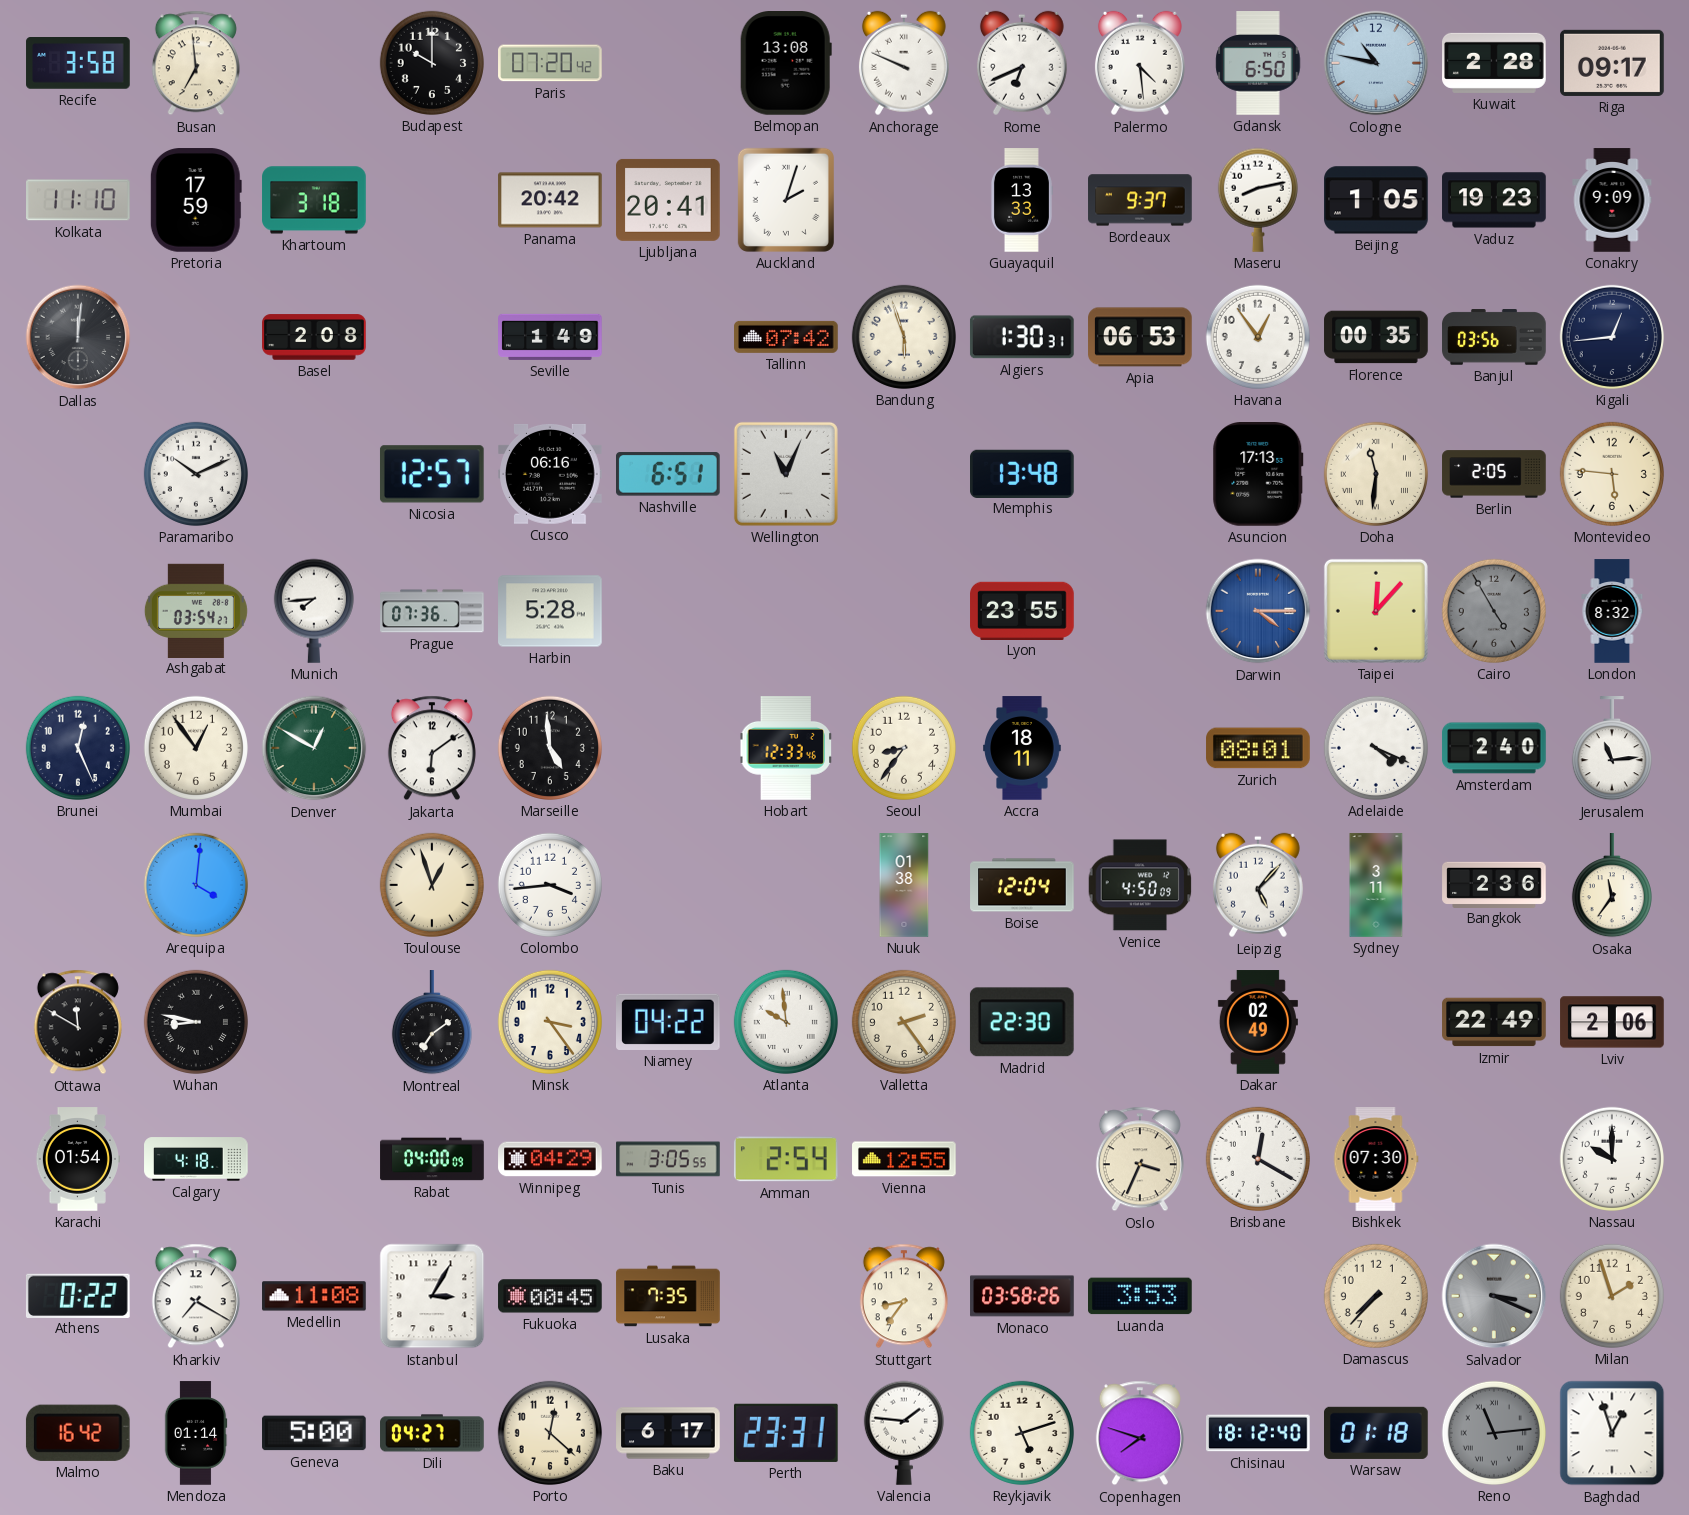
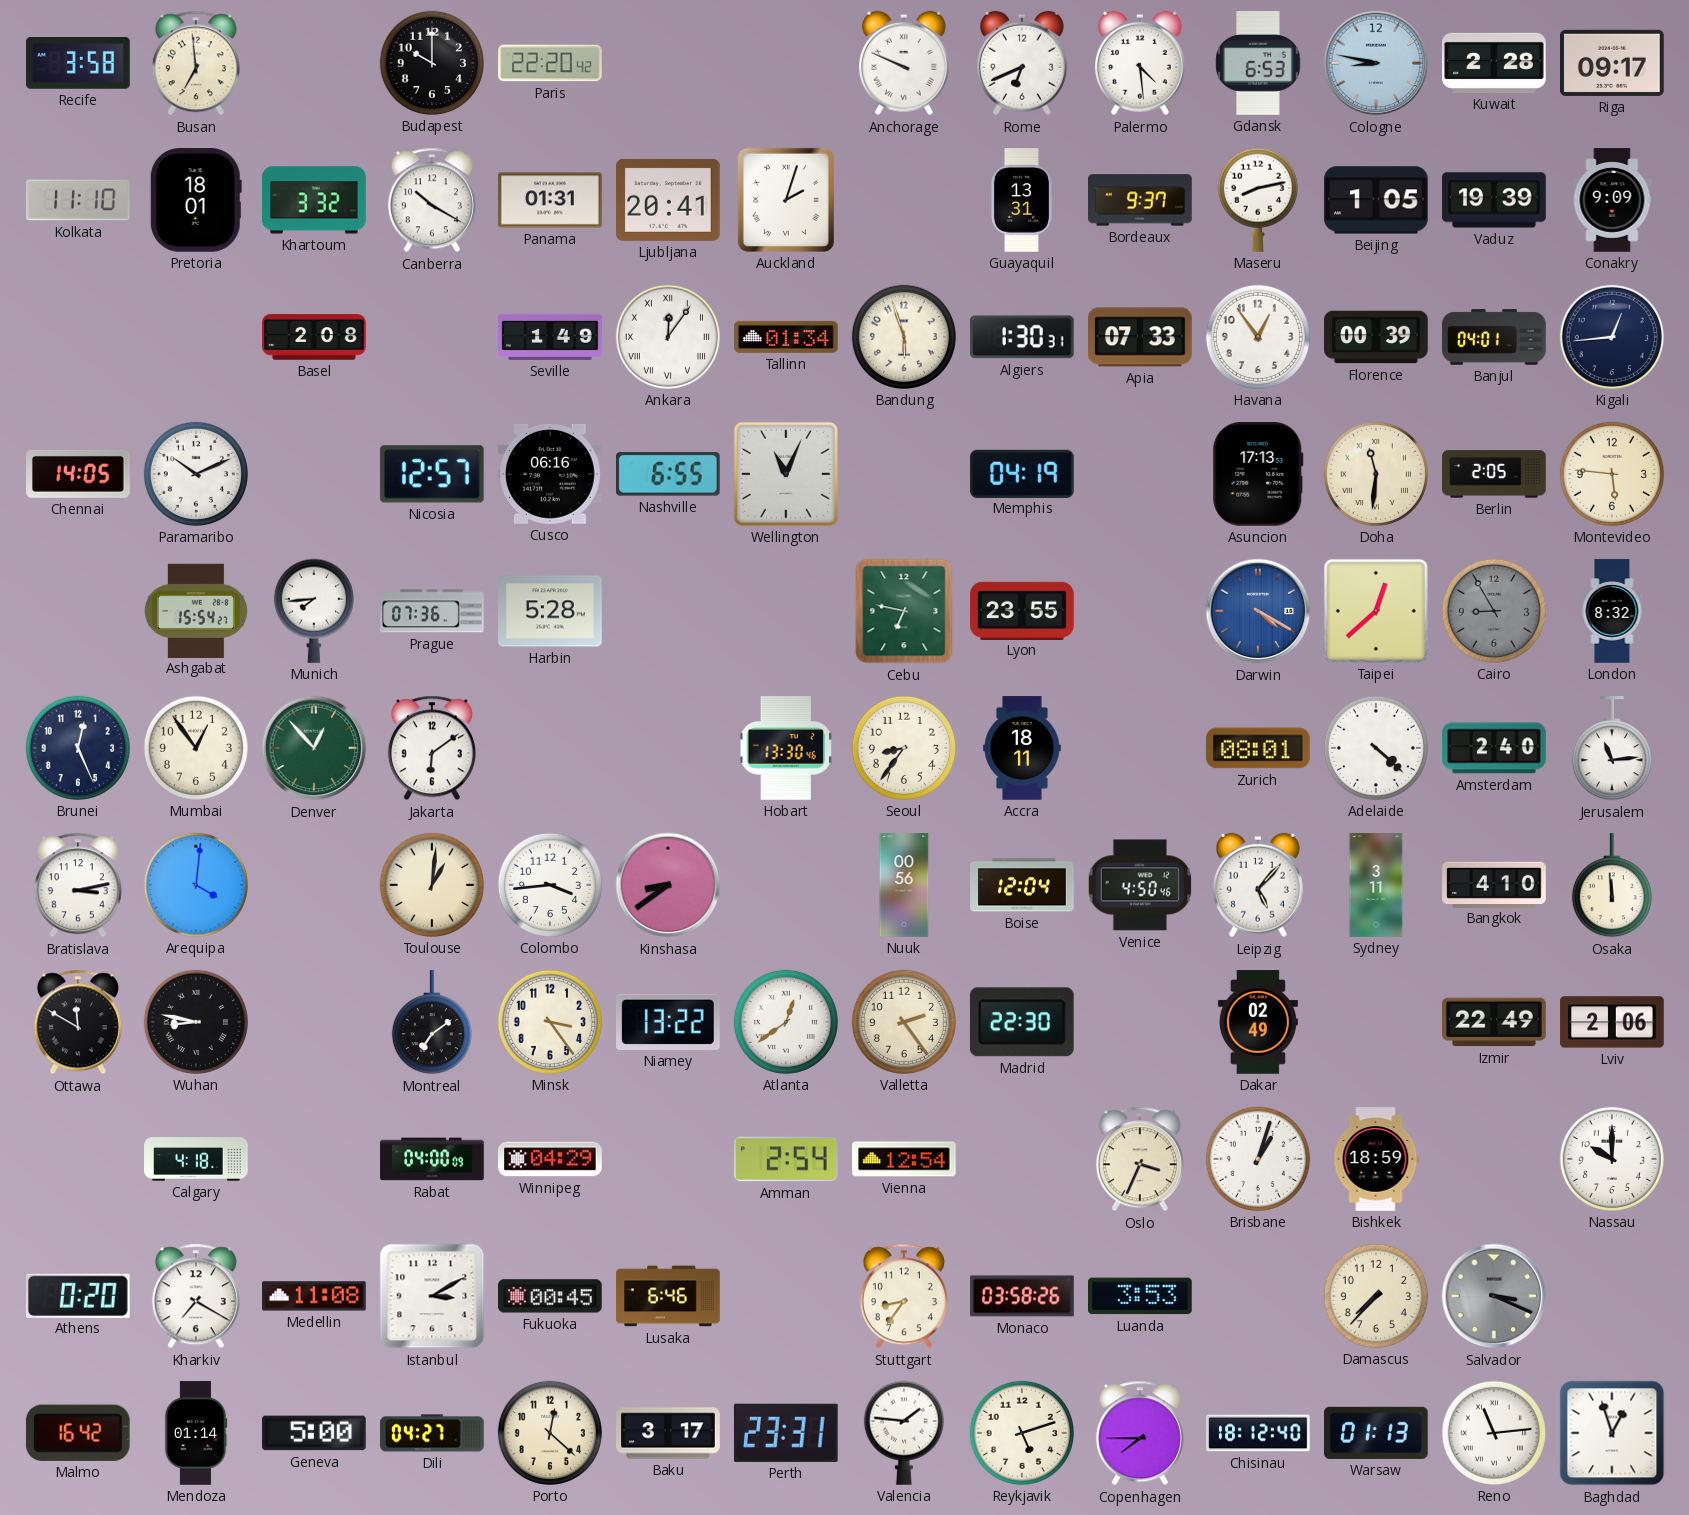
Paris: 07:20 -> 22:20
Belmopan: 13:08 -> none
Gdansk: 6:50 -> 6:53
Cologne: 10:47 -> 8:47
Pretoria: 17:59 -> 18:01
Khartoum: 3:18 -> 3:32
Canberra: none -> 10:20
Panama: 20:42 -> 01:31
Guayaquil: 13:33 -> 13:31
Vaduz: 19:23 -> 19:39
Dallas: 12:01 -> none
Ankara: none -> 12:06
Tallinn: 07:42 -> 01:34
Apia: 06:53 -> 07:33
Florence: 00:35 -> 00:39
Banjul: 03:56 -> 04:01
Chennai: none -> 14:05
Nashville: 6:51 -> 6:55
Memphis: 13:48 -> 04:19
Ashgabat: 03:54 -> 15:54
Cebu: none -> 6:47
Darwin: 4:15 -> 4:20
Taipei: 12:07 -> 12:38
Cairo: 4:55 -> 8:55
Denver: 12:50 -> 12:53
Marseille: 4:59 -> none
Hobart: 12:33 -> 13:30
Adelaide: 4:19 -> 4:22
Bratislava: none -> 3:13
Toulouse: 12:57 -> 1:01
Kinshasa: none -> 8:39
Nuuk: 01:38 -> 00:56
Venice: 4:50:09 -> 4:50:46
Bangkok: 2:36 -> 4:10
Osaka: 11:36 -> 11:59
Niamey: 04:22 -> 13:22
Atlanta: 9:59 -> 12:39
Karachi: 01:54 -> none
Tunis: 3:05 -> none
Vienna: 12:55 -> 12:54
Brisbane: 12:20 -> 1:03
Bishkek: 07:30 -> 18:59
Athens: 0:22 -> 0:20
Istanbul: 3:05 -> 3:10
Lusaka: 7:35 -> 6:46
Milan: 1:57 -> none
Baku: 6:17 -> 3:17
Copenhagen: 7:48 -> 7:45
Warsaw: 01:18 -> 01:13
Reno dial: grey -> white
